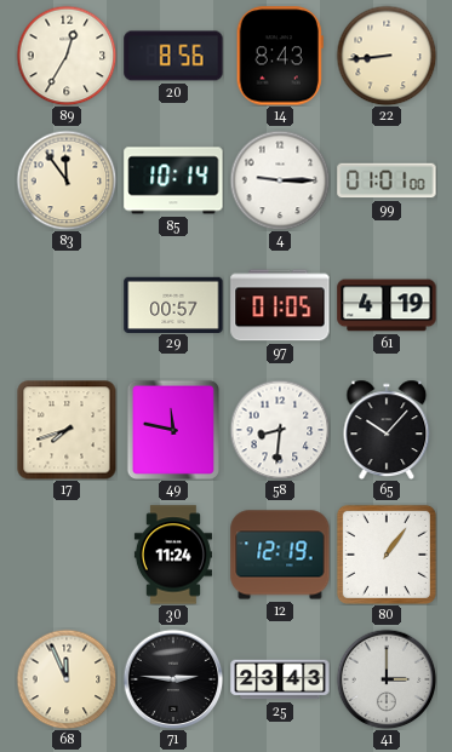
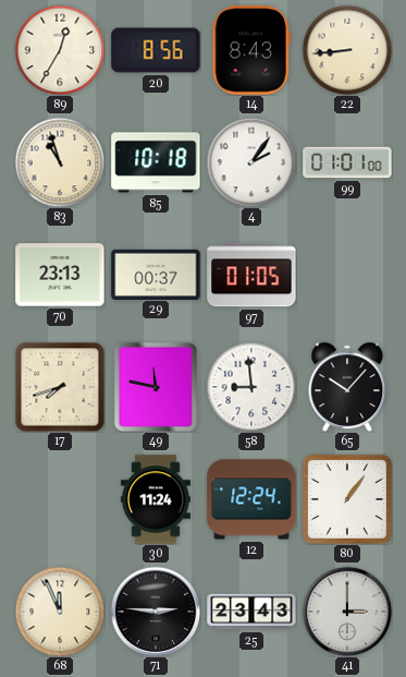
83: 11:54 -> 10:57
85: 10:14 -> 10:18
4: 9:15 -> 2:06
70: none -> 23:13
29: 00:57 -> 00:37
61: 4:19 -> none
58: 8:31 -> 8:59
12: 12:19 -> 12:24
